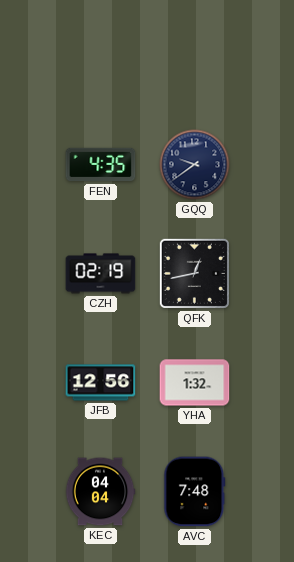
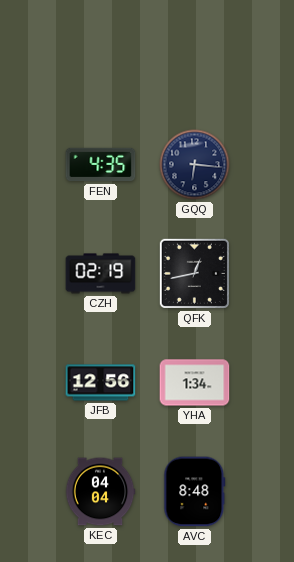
GQQ: 9:39 -> 6:16
YHA: 1:32 -> 1:34
AVC: 7:48 -> 8:48
